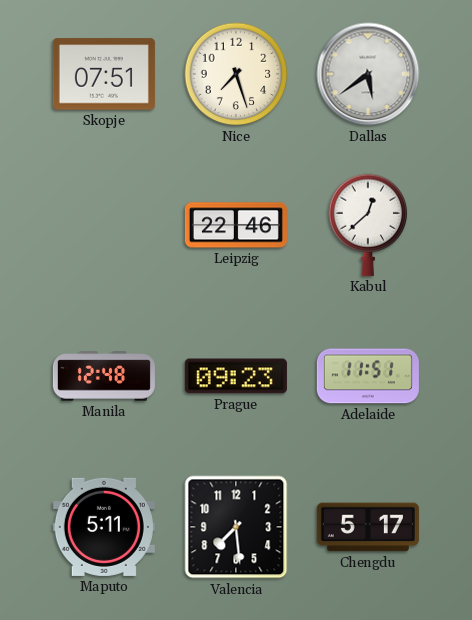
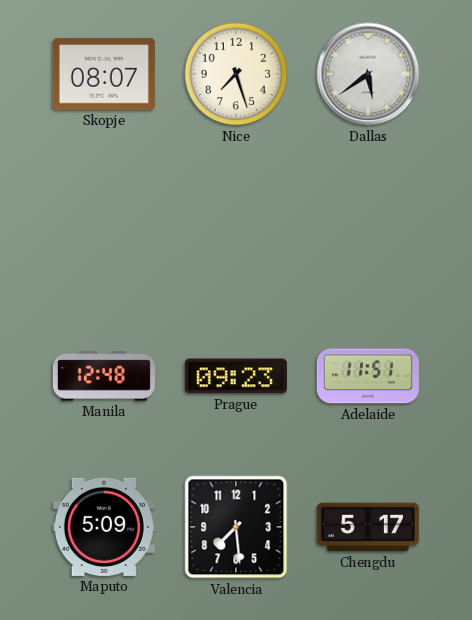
Skopje: 07:51 -> 08:07
Leipzig: 22:46 -> none
Kabul: 12:38 -> none
Maputo: 5:11 -> 5:09
